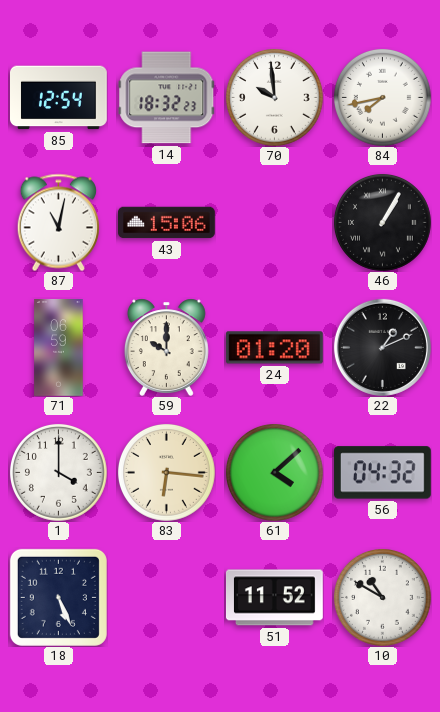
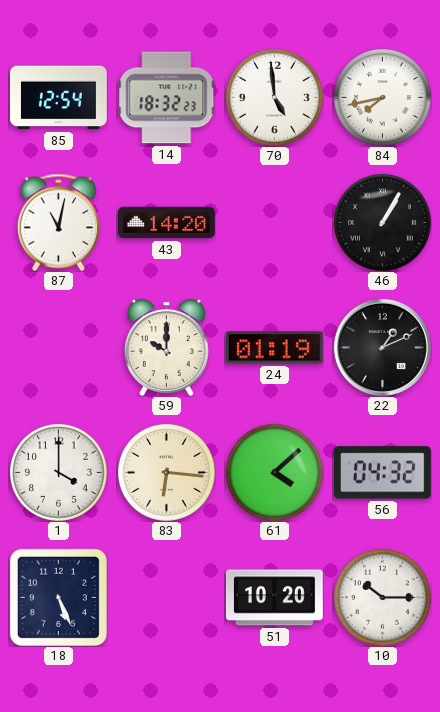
70: 9:59 -> 4:59
43: 15:06 -> 14:20
71: 06:59 -> none
24: 01:20 -> 01:19
51: 11:52 -> 10:20
10: 10:50 -> 10:15
